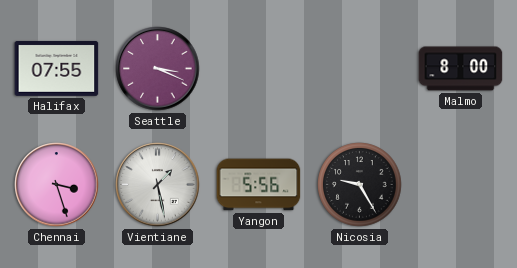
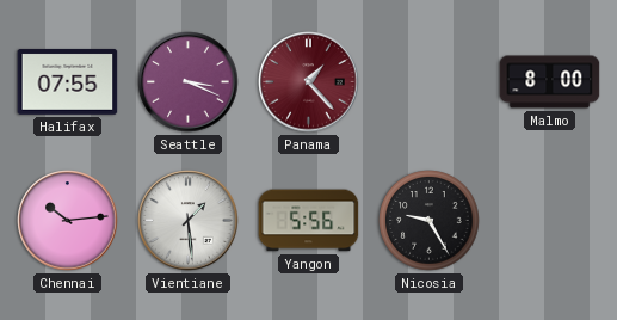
Panama: none -> 1:23
Chennai: 3:27 -> 10:14
Vientiane: 1:28 -> 1:29
